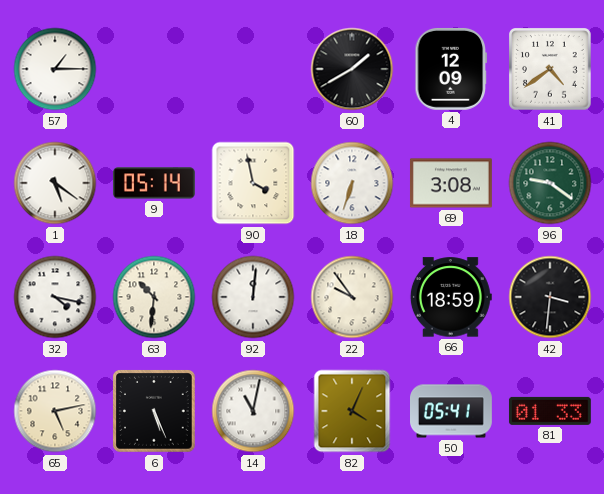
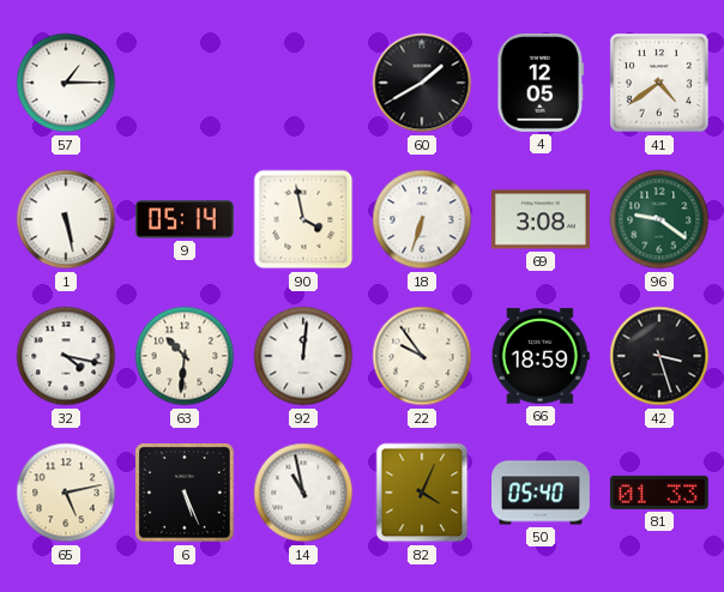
4: 12:09 -> 12:05
1: 5:21 -> 5:28
42: 3:31 -> 3:27
14: 11:02 -> 10:58
50: 05:41 -> 05:40
